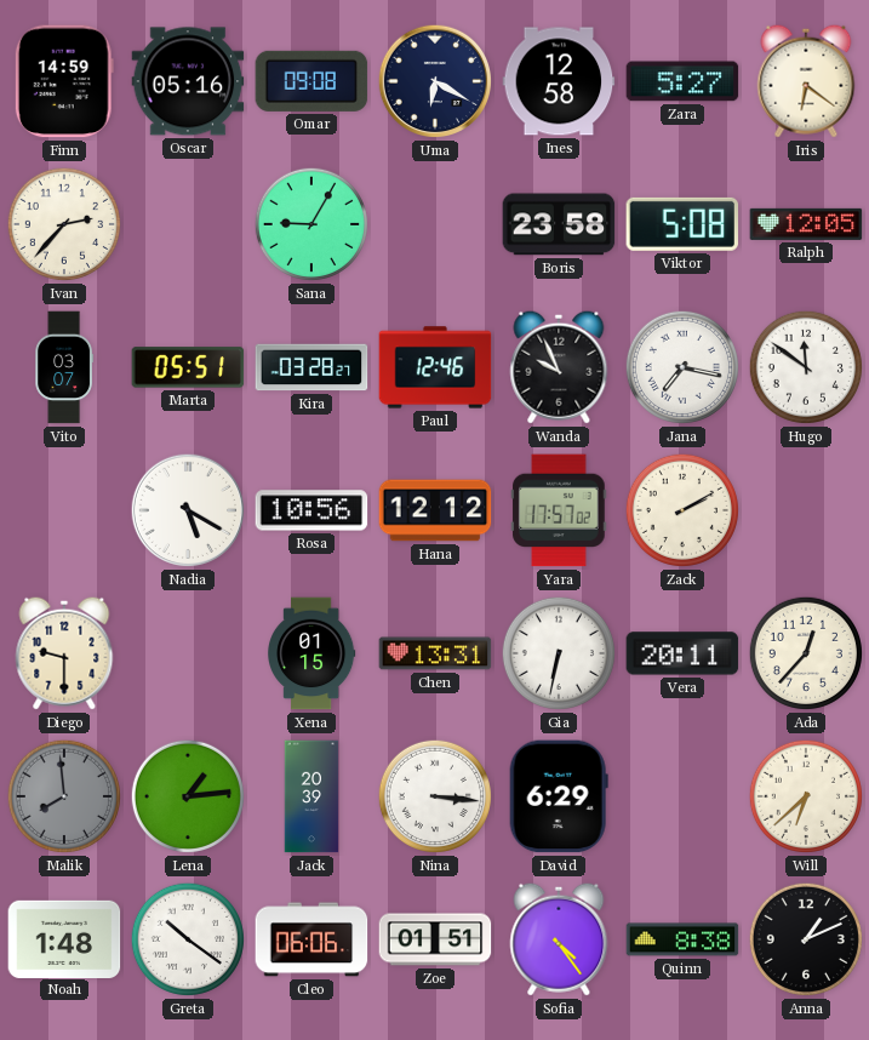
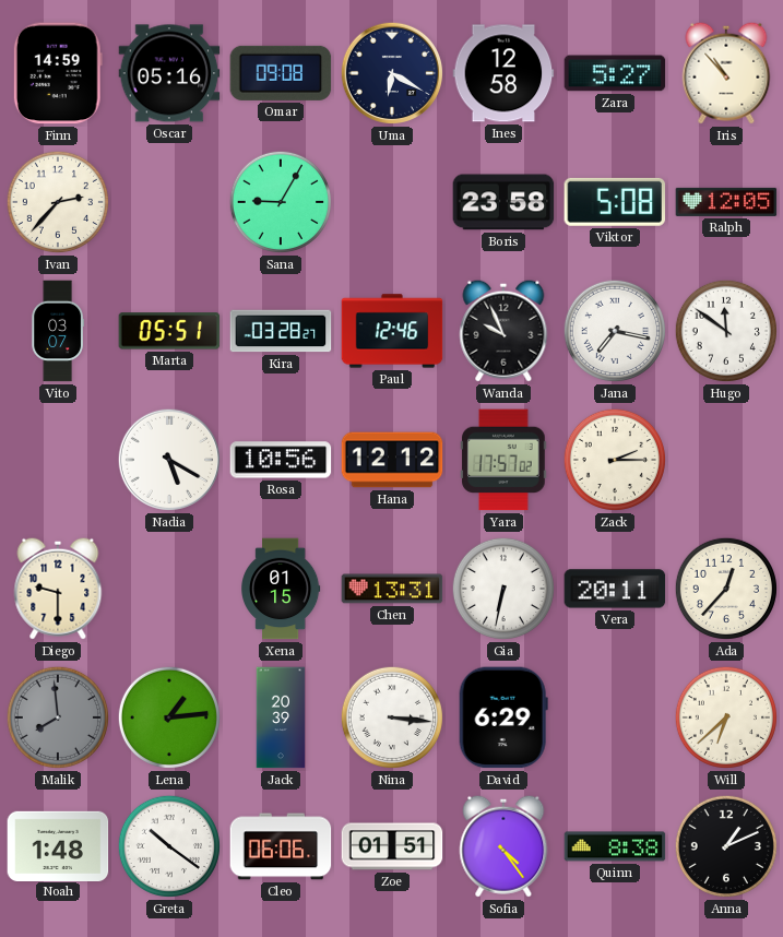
Iris: 6:21 -> 10:53
Zack: 2:10 -> 2:15
